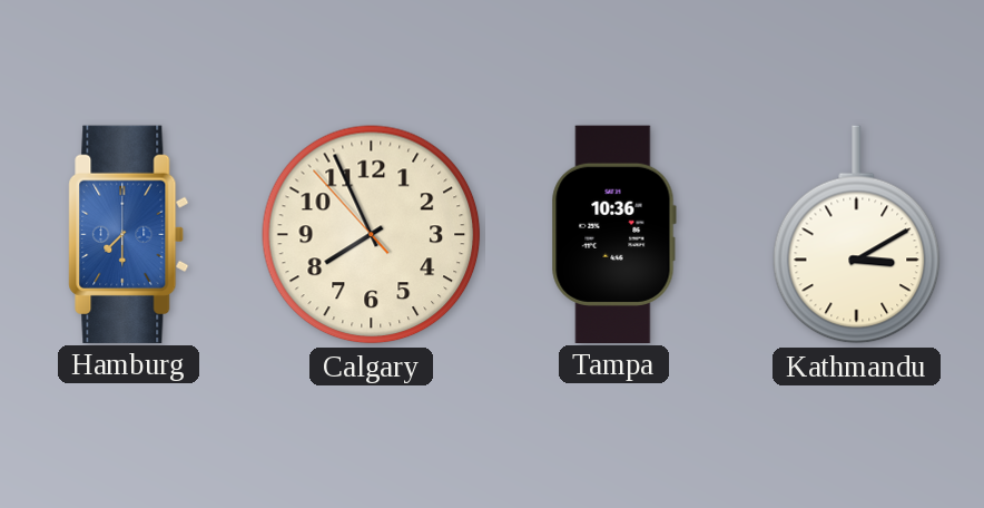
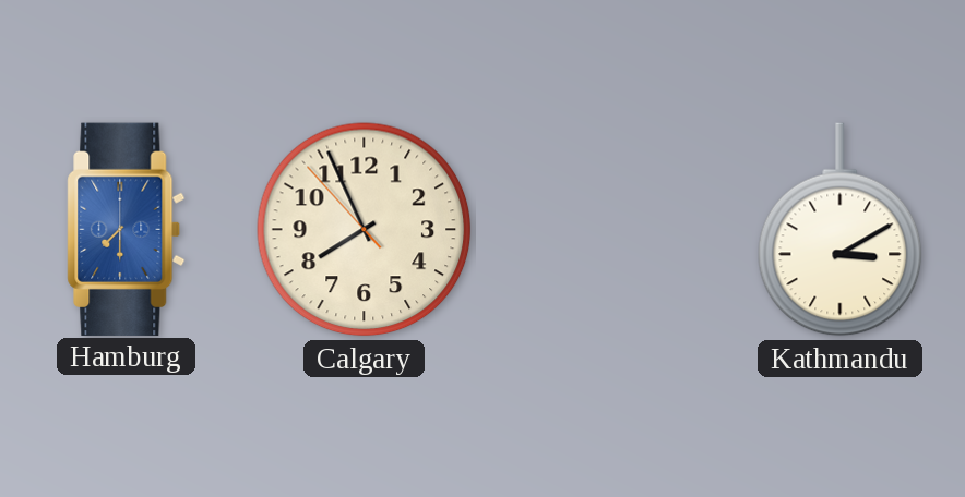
Tampa: 10:36 -> none
